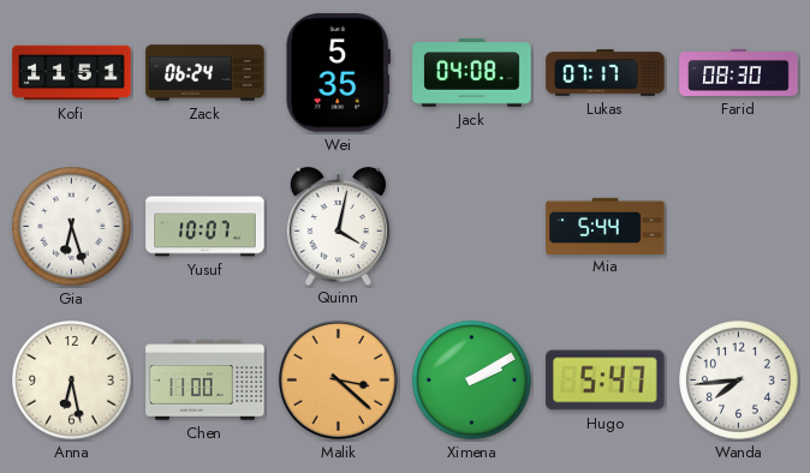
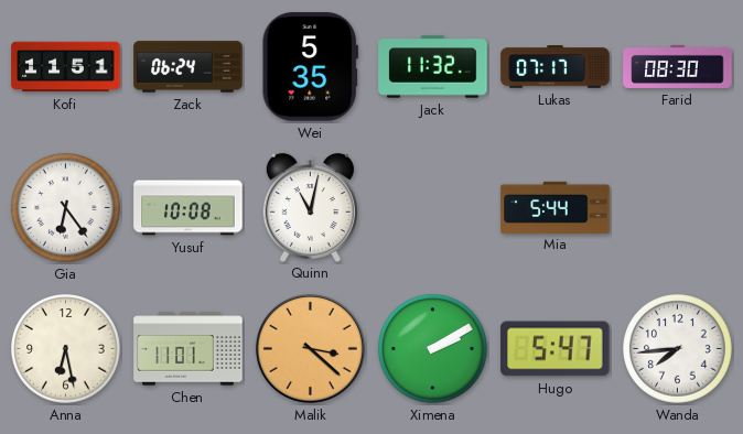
Jack: 04:08 -> 11:32
Gia: 6:27 -> 6:24
Yusuf: 10:07 -> 10:08
Quinn: 4:02 -> 11:02
Chen: 11:00 -> 11:01
